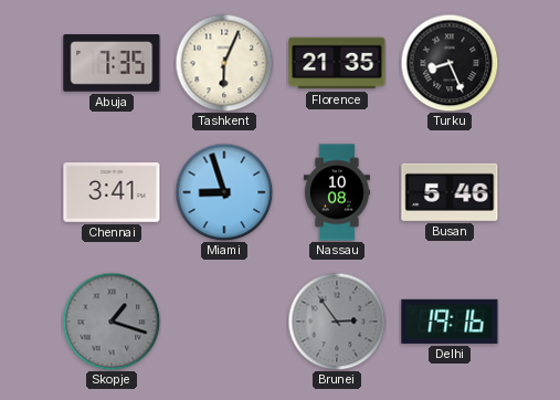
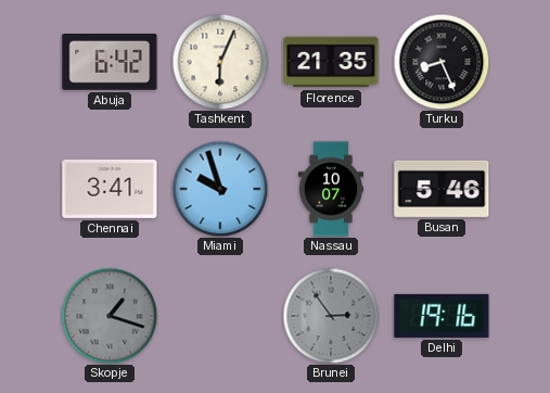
Abuja: 7:35 -> 6:42
Miami: 8:57 -> 9:57
Nassau: 10:08 -> 10:07
